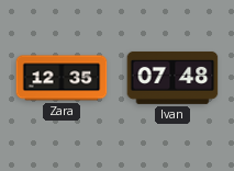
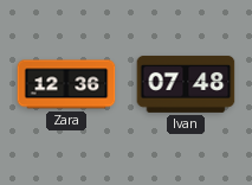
Zara: 12:35 -> 12:36
